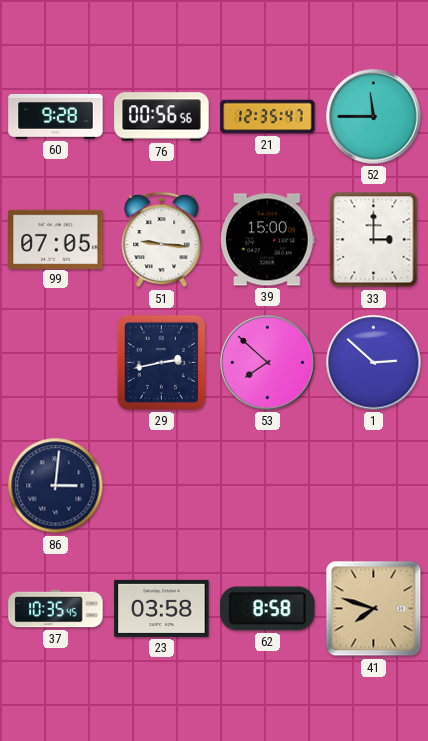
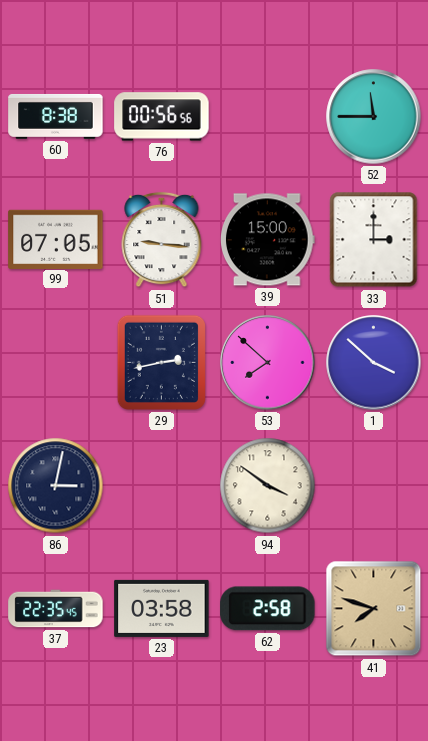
60: 9:28 -> 8:38
21: 12:35 -> none
1: 2:52 -> 3:52
86: 3:01 -> 3:02
94: none -> 3:51
37: 10:35 -> 22:35
62: 8:58 -> 2:58
